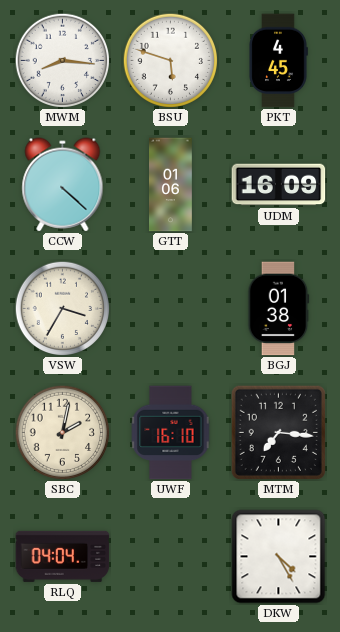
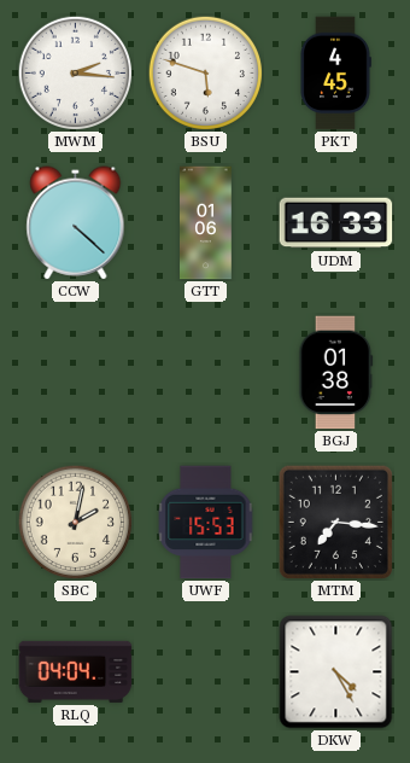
MWM: 8:16 -> 2:16
UDM: 16:09 -> 16:33
VSW: 3:35 -> none
UWF: 16:10 -> 15:53
